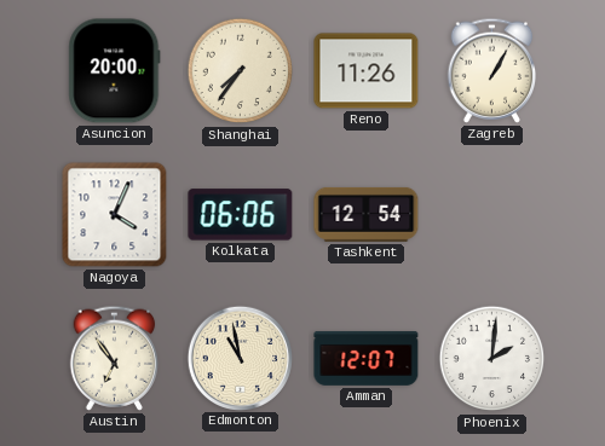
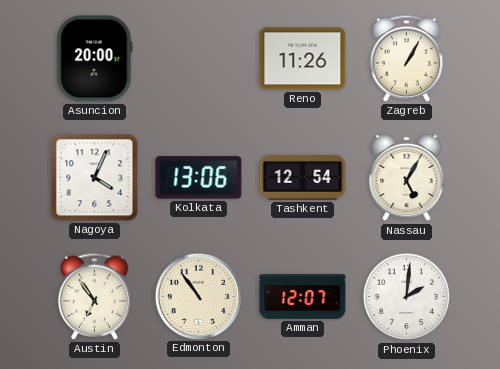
Shanghai: 7:36 -> none
Kolkata: 06:06 -> 13:06
Nassau: none -> 5:05
Edmonton: 10:58 -> 10:54
